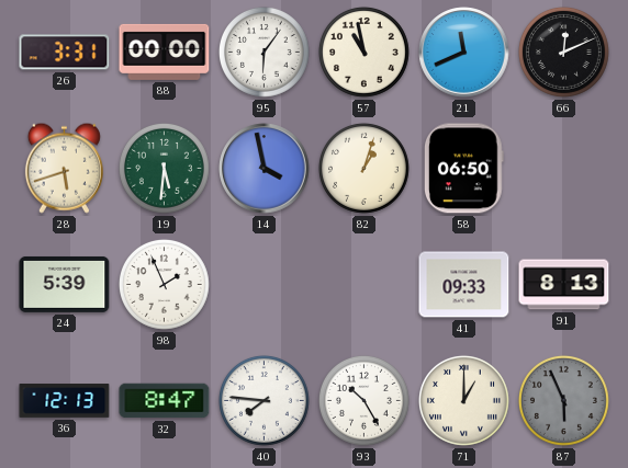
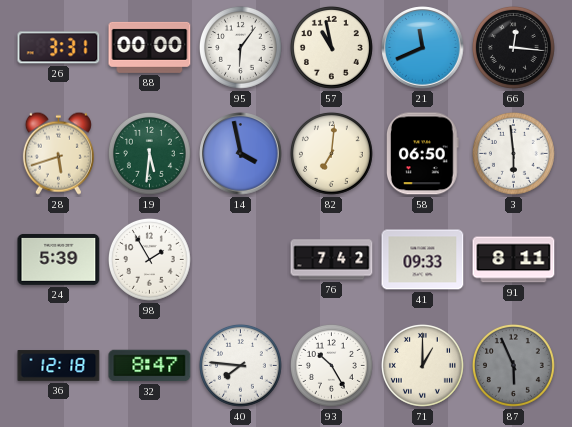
66: 12:11 -> 12:16
82: 1:03 -> 7:01
3: none -> 5:59
98: 1:56 -> 1:55
76: none -> 7:42
91: 8:13 -> 8:11
36: 12:13 -> 12:18
